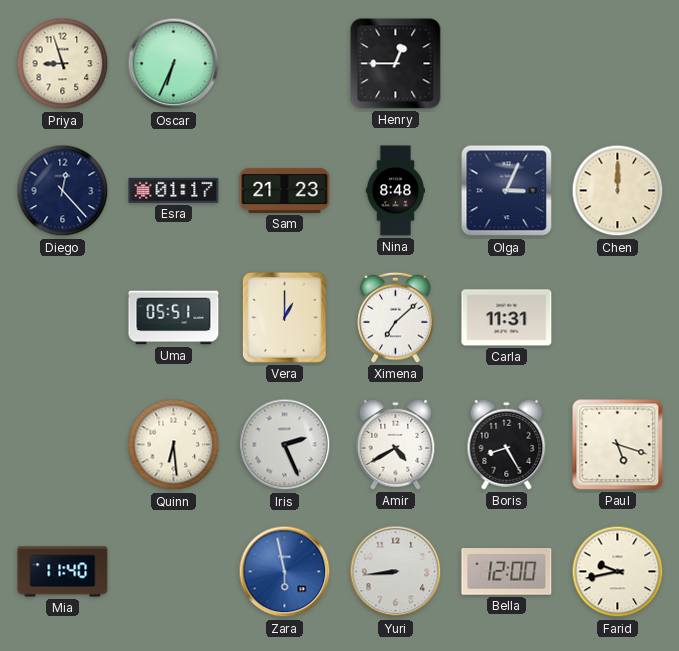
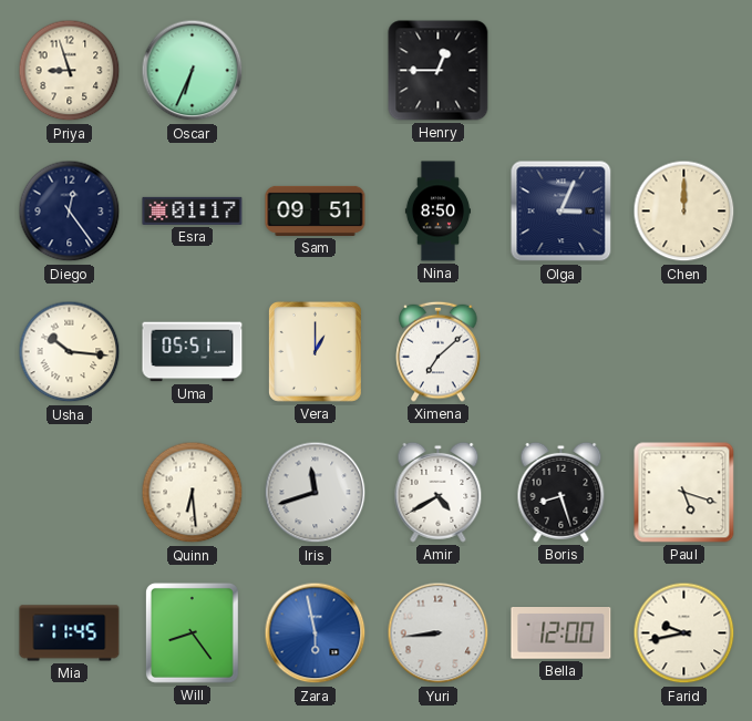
Diego: 12:23 -> 12:24
Sam: 21:23 -> 09:51
Nina: 8:48 -> 8:50
Usha: none -> 10:16
Carla: 11:31 -> none
Iris: 2:26 -> 11:42
Boris: 8:25 -> 8:27
Mia: 11:40 -> 11:45
Will: none -> 8:24
